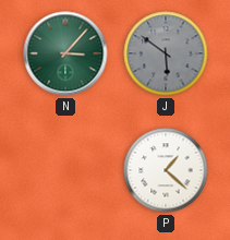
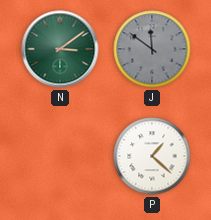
N: 3:07 -> 3:09
J: 5:51 -> 11:51
